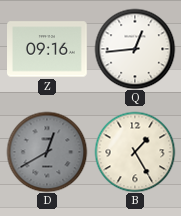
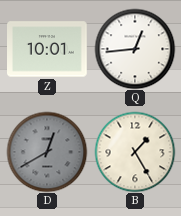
Z: 09:16 -> 10:01
